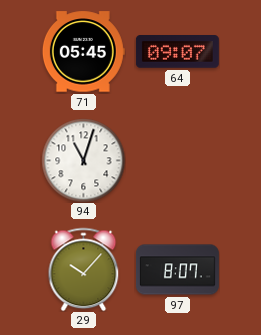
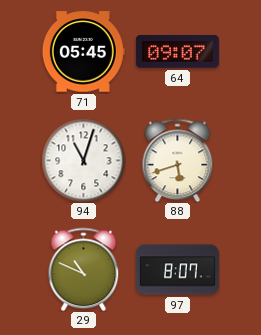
88: none -> 5:42
29: 10:07 -> 10:49
